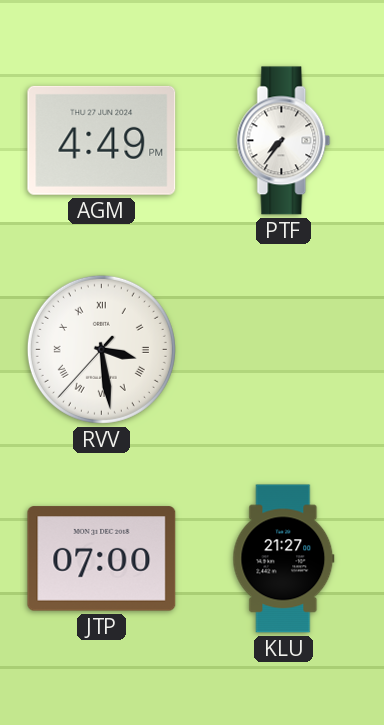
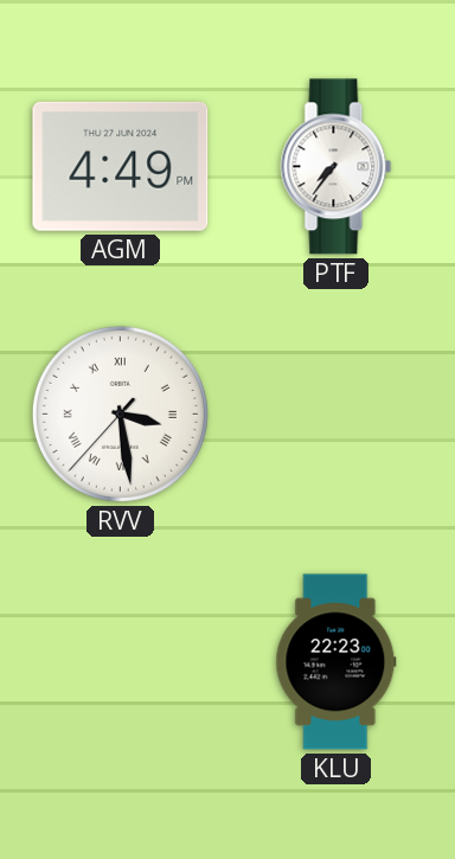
JTP: 07:00 -> none
KLU: 21:27 -> 22:23
